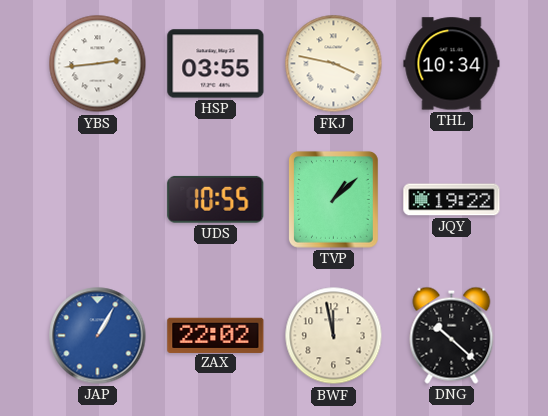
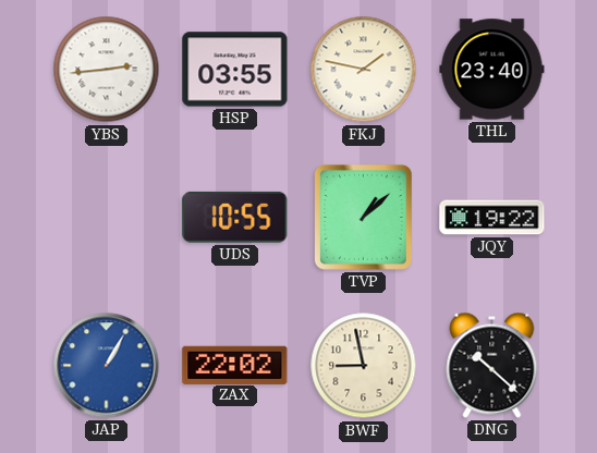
FKJ: 3:47 -> 1:47
THL: 10:34 -> 23:40
BWF: 11:58 -> 8:58
